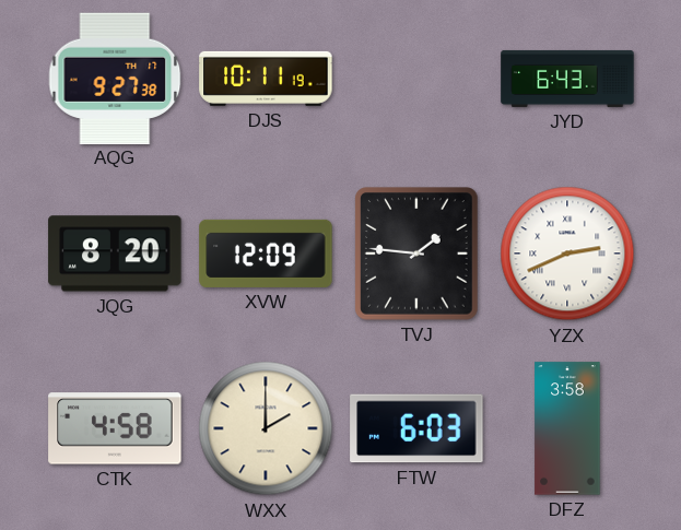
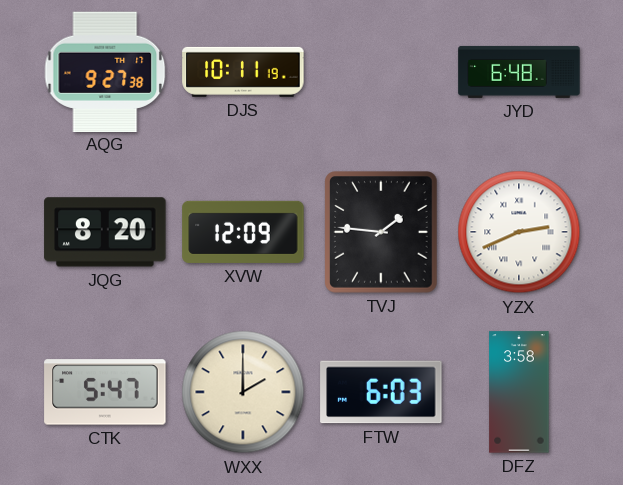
JYD: 6:43 -> 6:48
CTK: 4:58 -> 5:47
